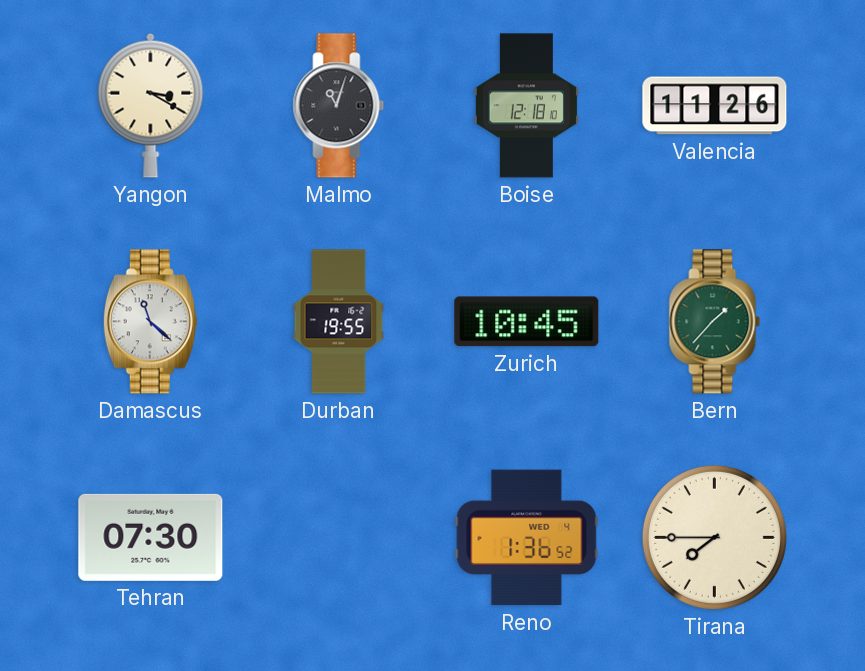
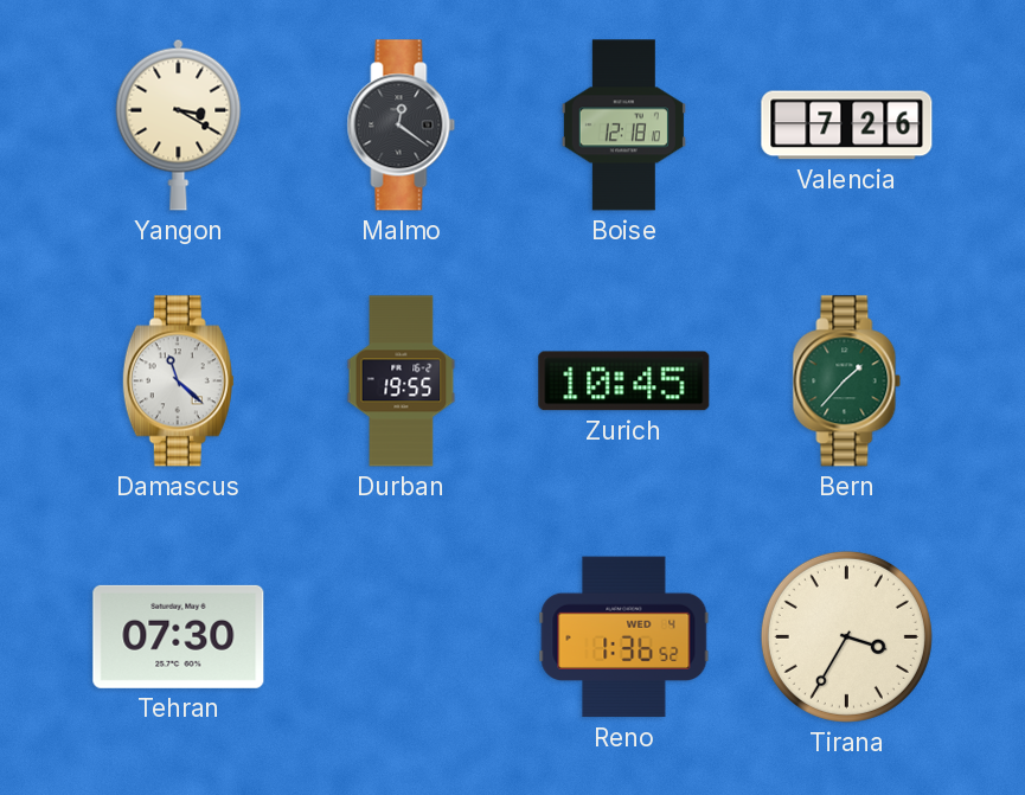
Malmo: 11:03 -> 12:21
Valencia: 11:26 -> 7:26
Tirana: 7:45 -> 3:35
